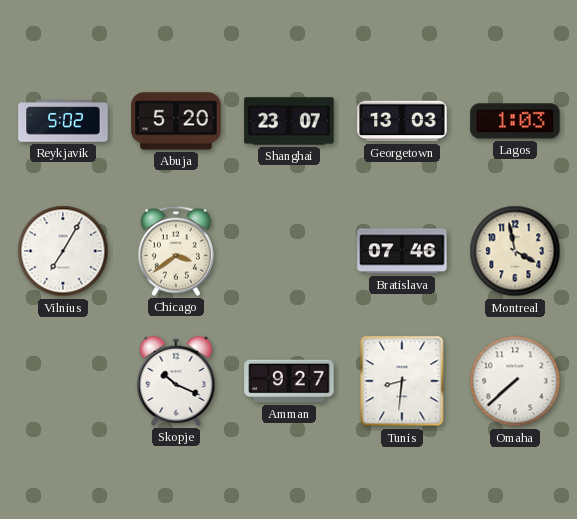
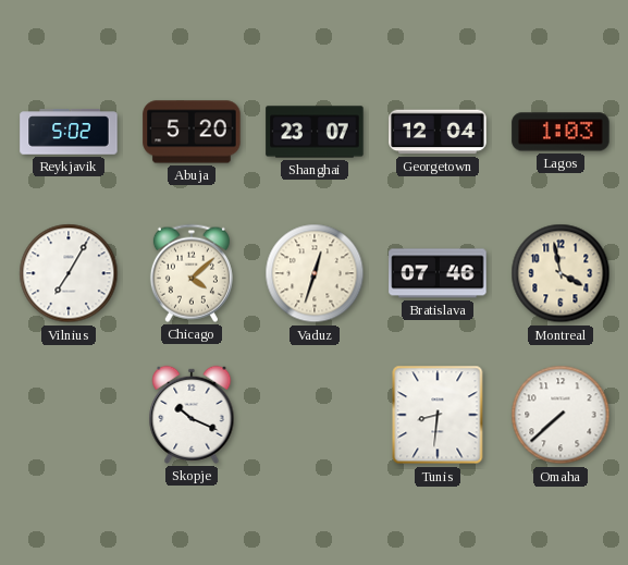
Georgetown: 13:03 -> 12:04
Chicago: 3:39 -> 4:08
Vaduz: none -> 12:33
Amman: 9:27 -> none
